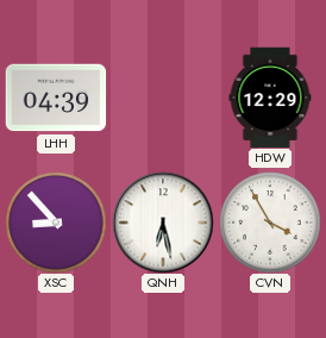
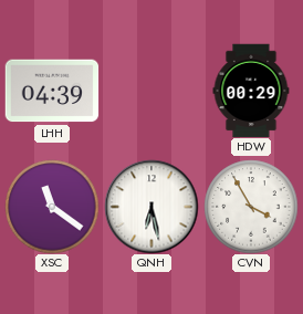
HDW: 12:29 -> 00:29
XSC: 8:53 -> 11:21
